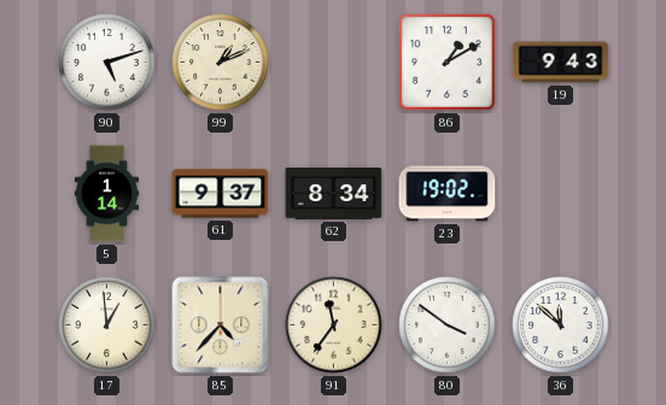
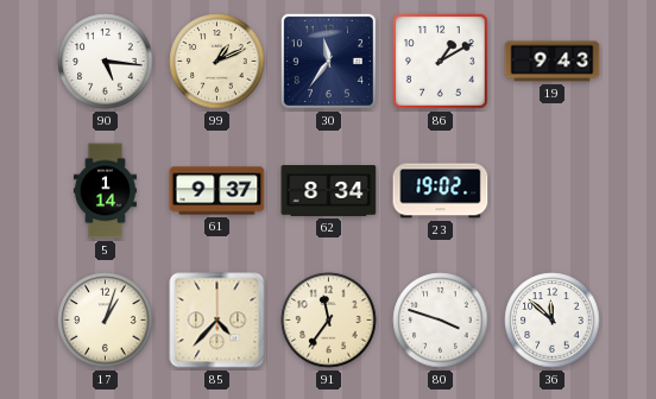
90: 5:12 -> 5:16
30: none -> 11:36
17: 12:59 -> 1:03
80: 3:51 -> 3:48
